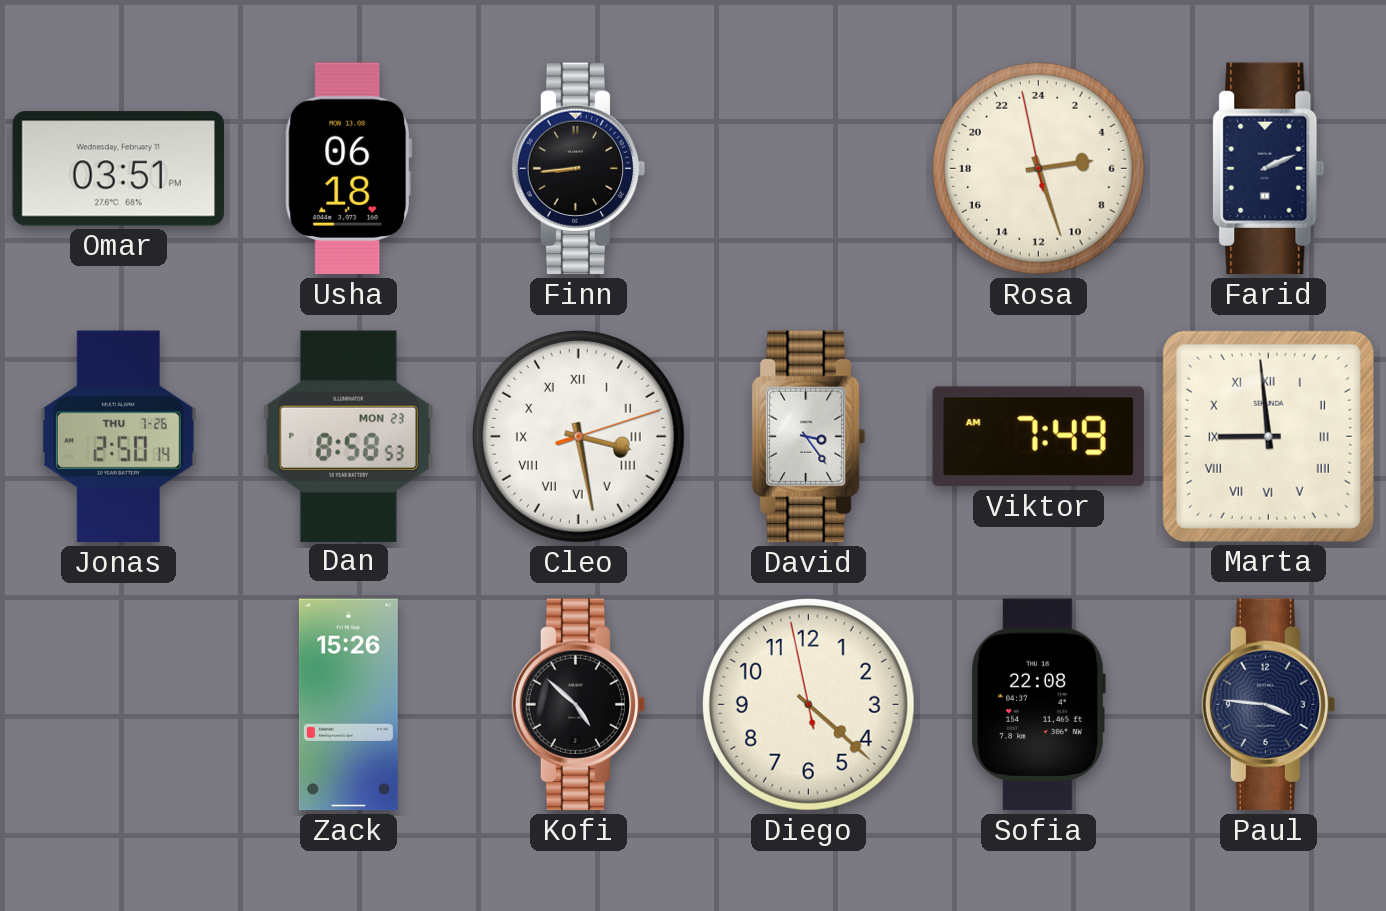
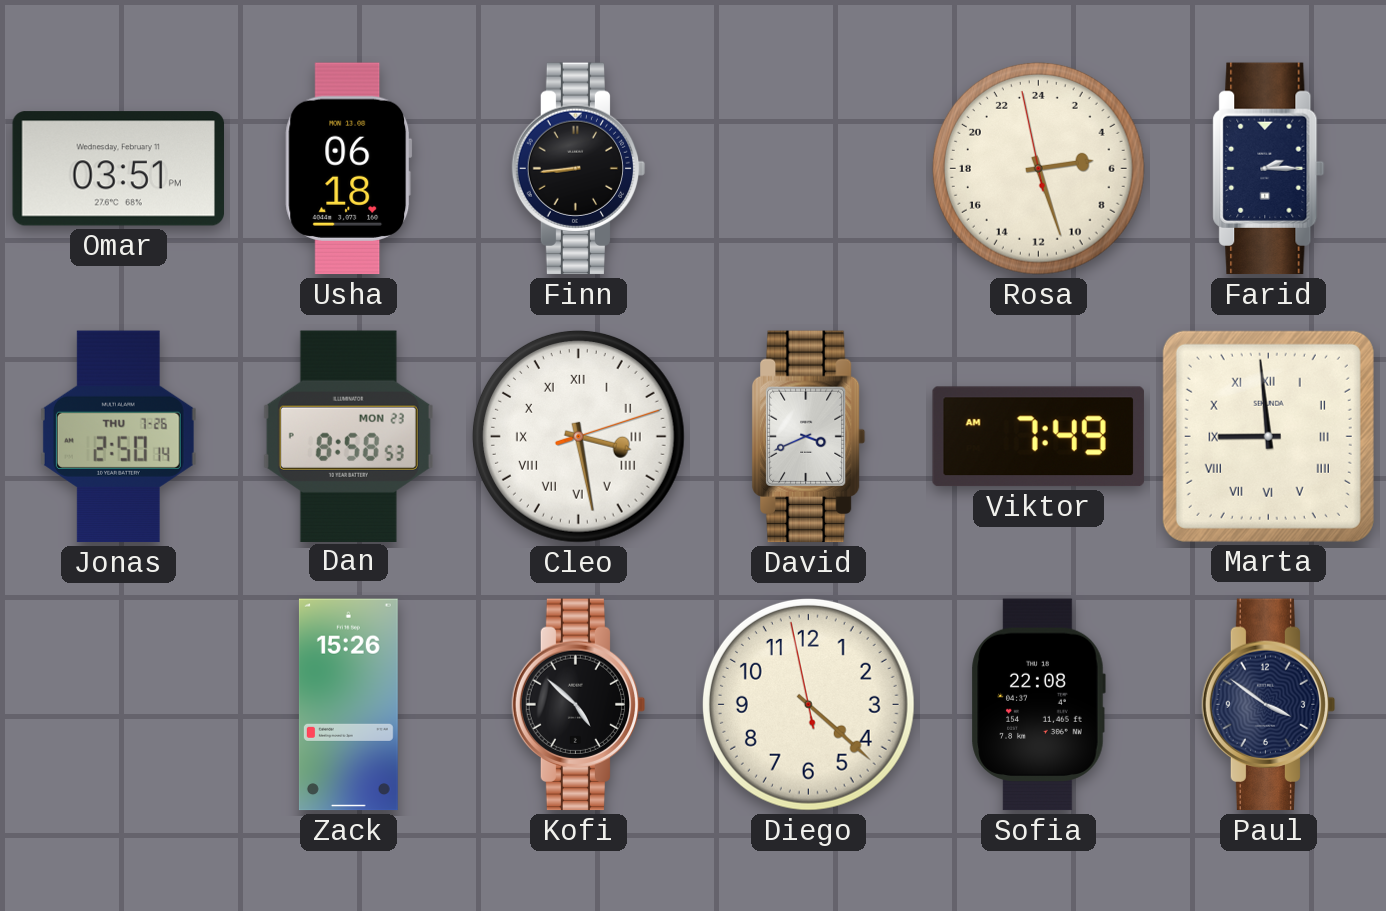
Farid: 2:11 -> 2:15
David: 3:24 -> 3:41
Paul: 3:46 -> 3:51
